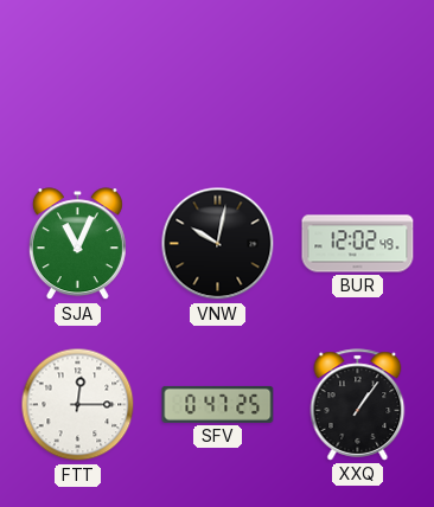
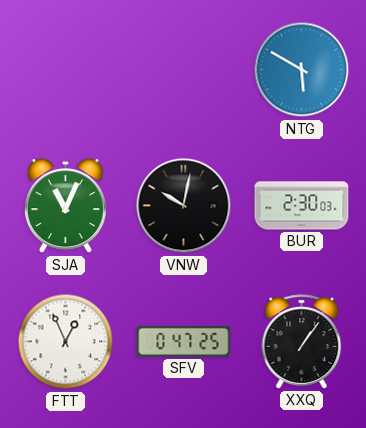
NTG: none -> 5:50
BUR: 12:02 -> 2:30
FTT: 12:15 -> 12:56
